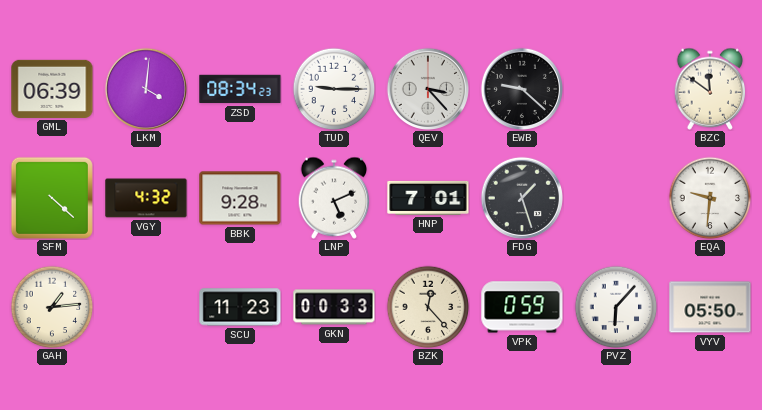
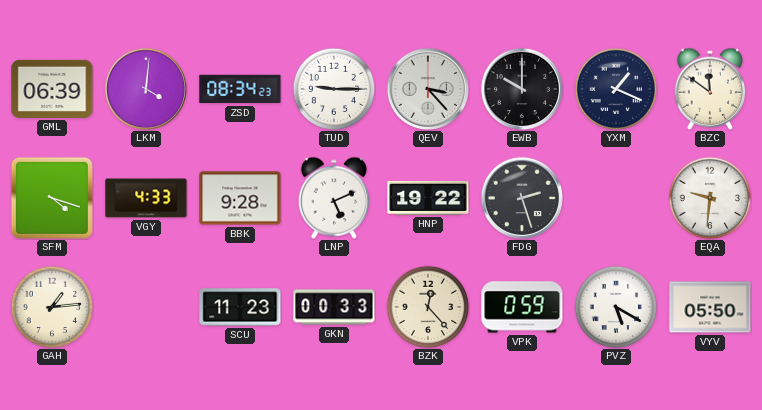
EWB: 9:22 -> 10:00
YXM: none -> 1:19
SFM: 4:22 -> 4:18
VGY: 4:32 -> 4:33
HNP: 7:01 -> 19:22
FDG: 1:27 -> 2:27
PVZ: 6:07 -> 5:20
